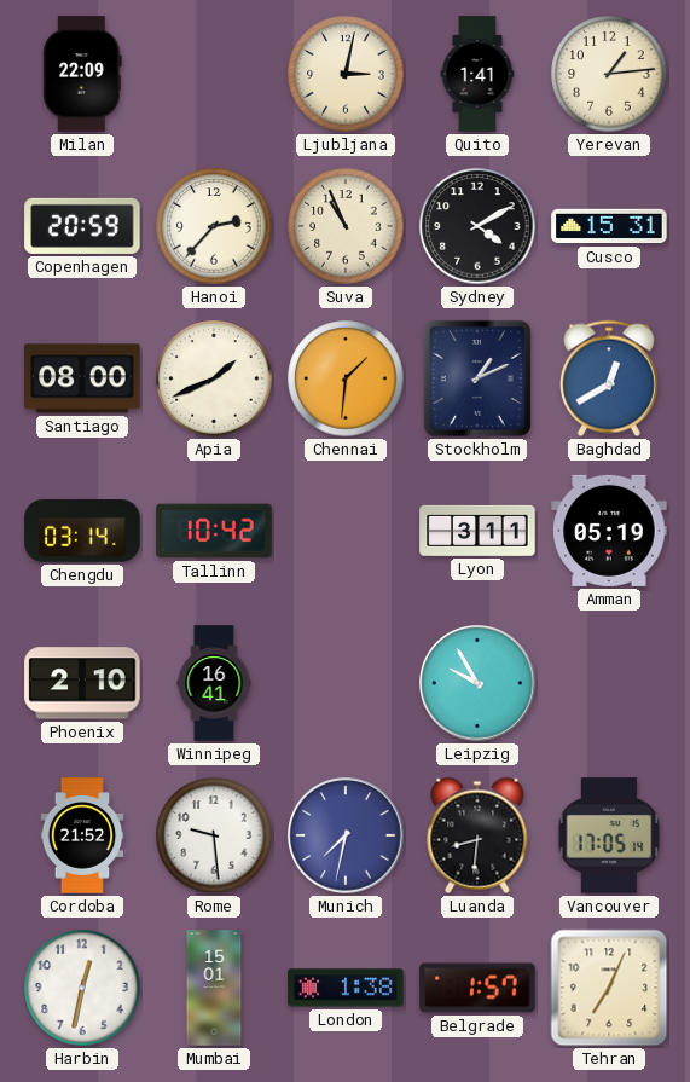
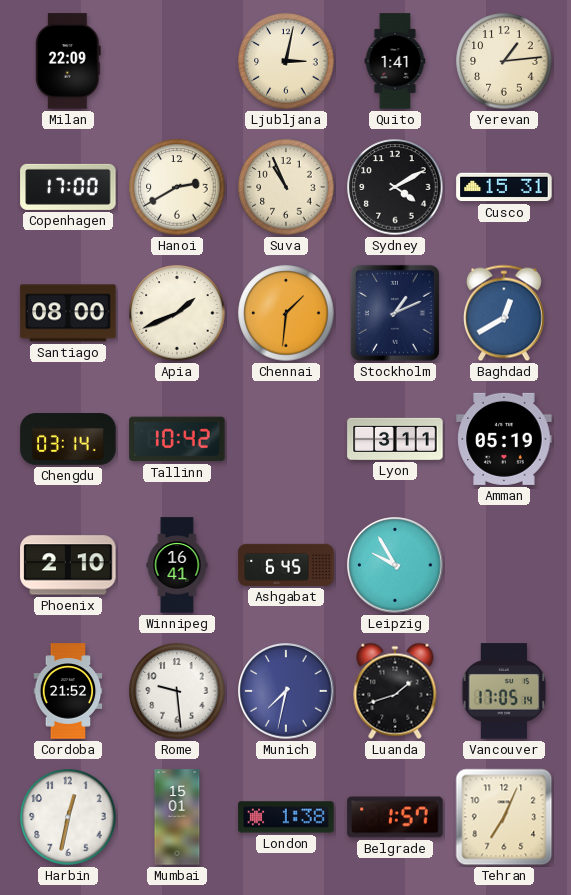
Copenhagen: 20:59 -> 17:00
Hanoi: 2:37 -> 2:40
Ashgabat: none -> 6:45
Luanda: 8:31 -> 1:42
